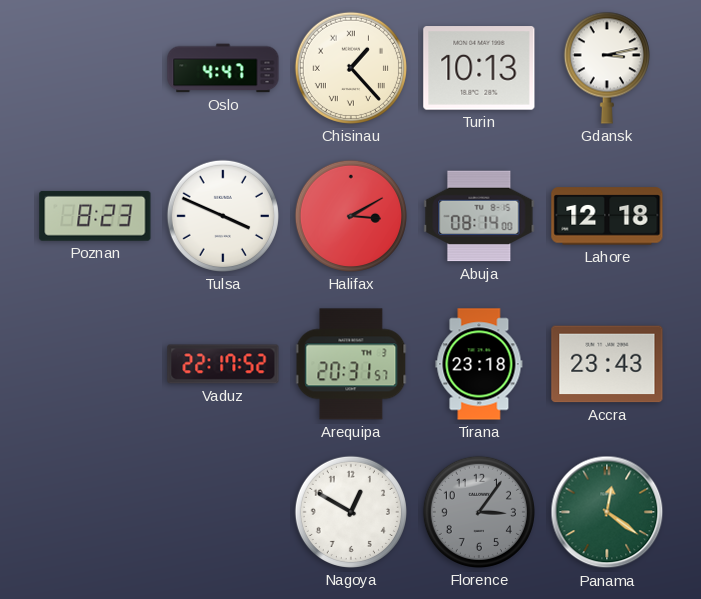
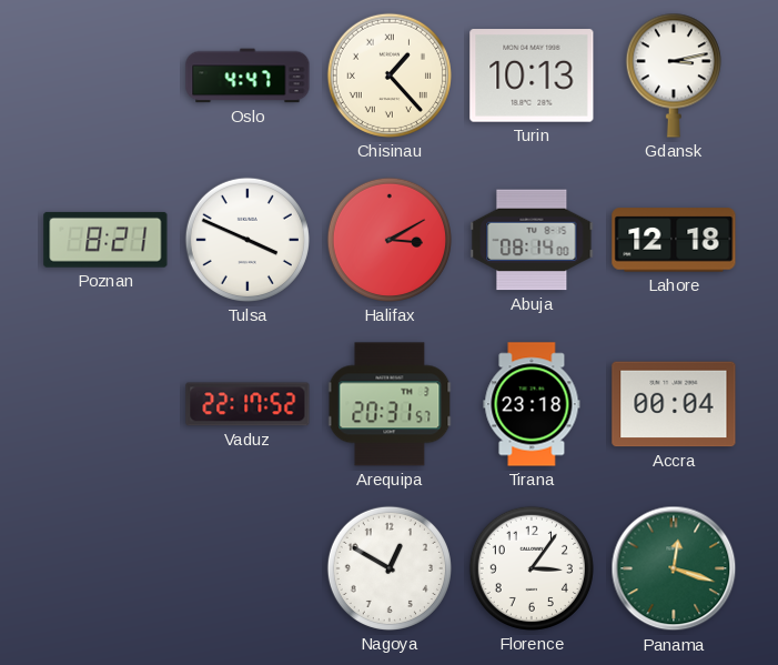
Poznan: 8:23 -> 8:21
Accra: 23:43 -> 00:04
Florence dial: grey -> white
Panama: 12:21 -> 12:18
